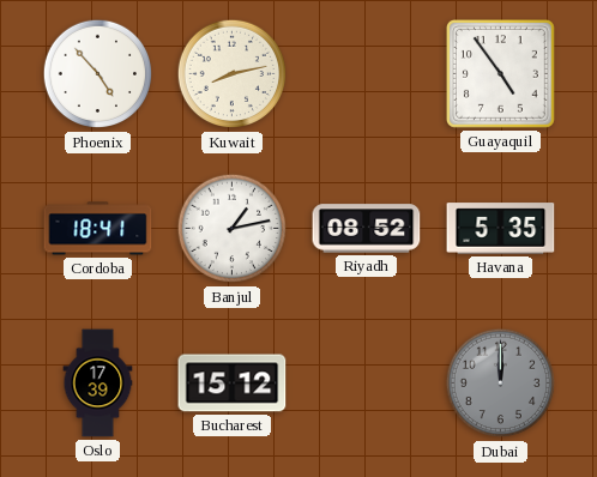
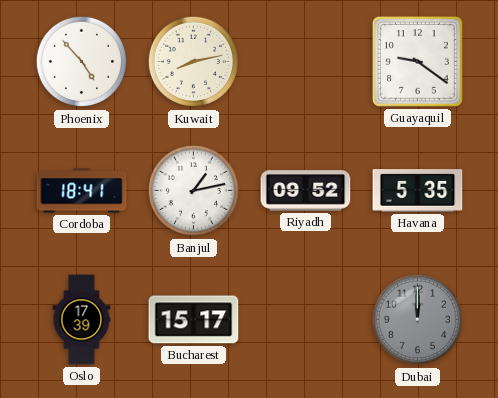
Guayaquil: 4:54 -> 9:21
Riyadh: 08:52 -> 09:52
Bucharest: 15:12 -> 15:17
